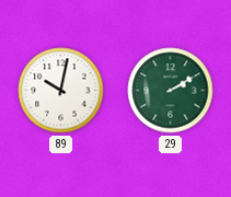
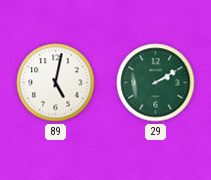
89: 10:02 -> 5:02
